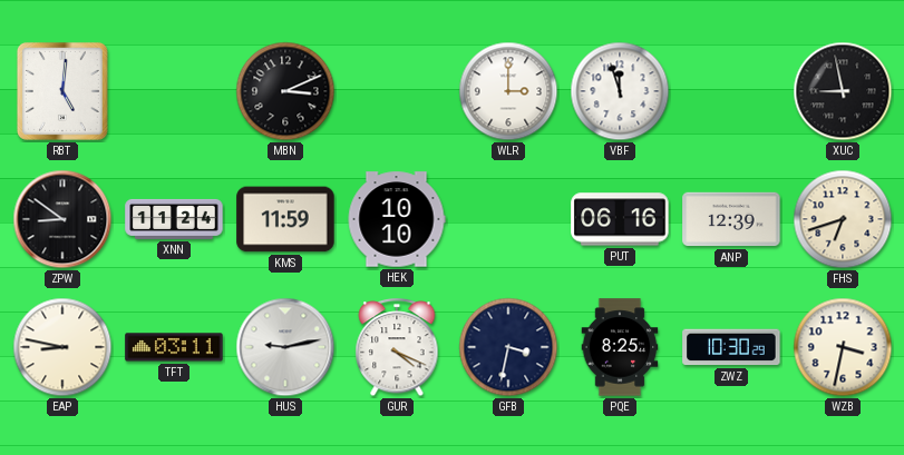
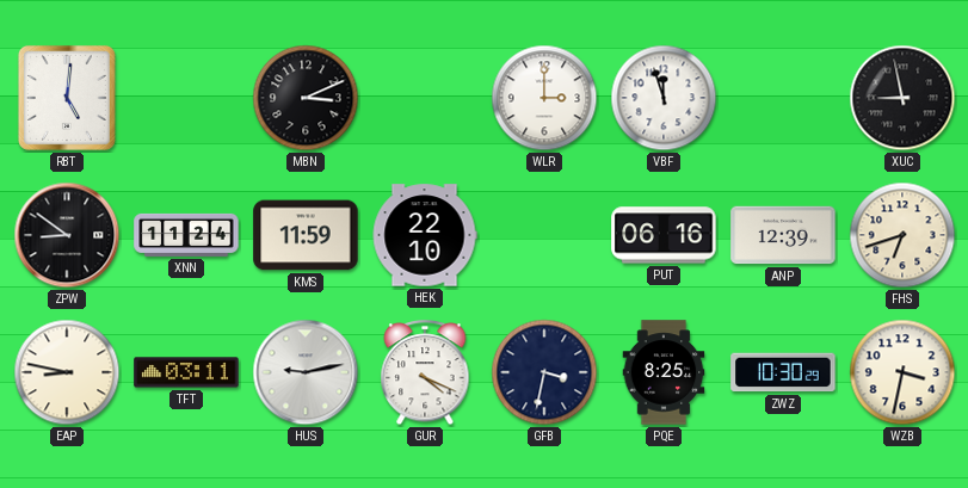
HEK: 10:10 -> 22:10
